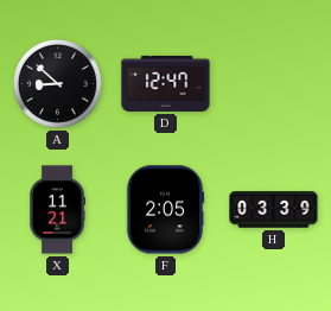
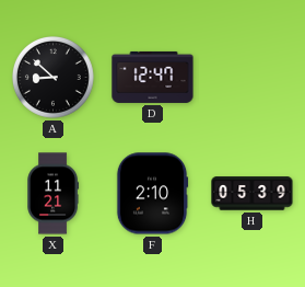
F: 2:05 -> 2:10
H: 03:39 -> 05:39
